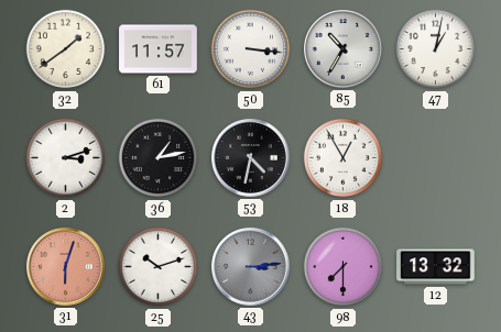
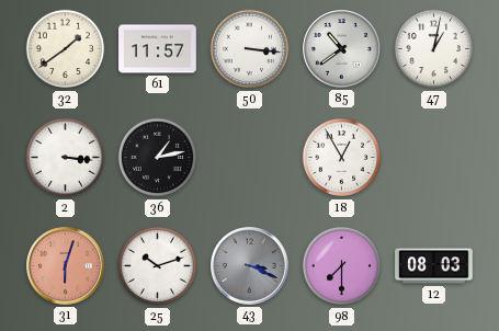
85: 10:35 -> 10:39
2: 3:12 -> 3:16
53: 4:32 -> none
43: 3:14 -> 3:19
12: 13:32 -> 08:03
